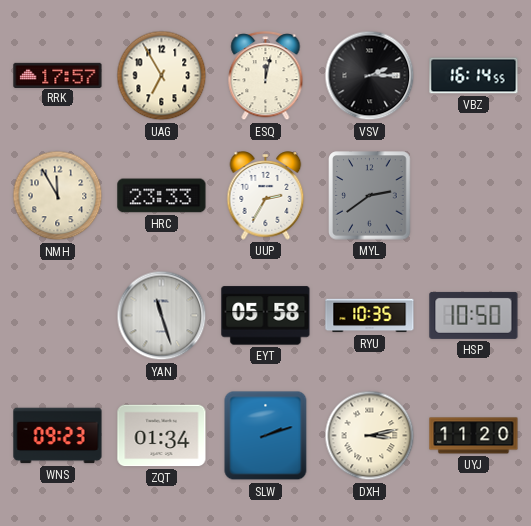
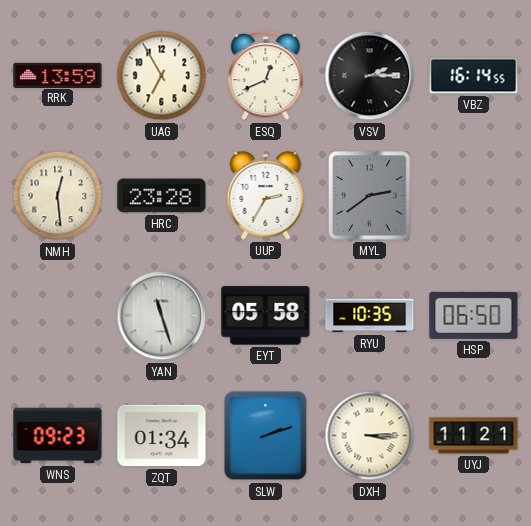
RRK: 17:57 -> 13:59
ESQ: 12:02 -> 12:41
NMH: 11:55 -> 12:29
HRC: 23:33 -> 23:28
HSP: 10:50 -> 06:50
DXH: 3:13 -> 3:15
UYJ: 11:20 -> 11:21
